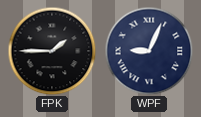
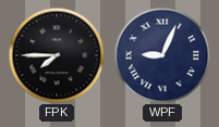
FPK: 1:45 -> 7:45
